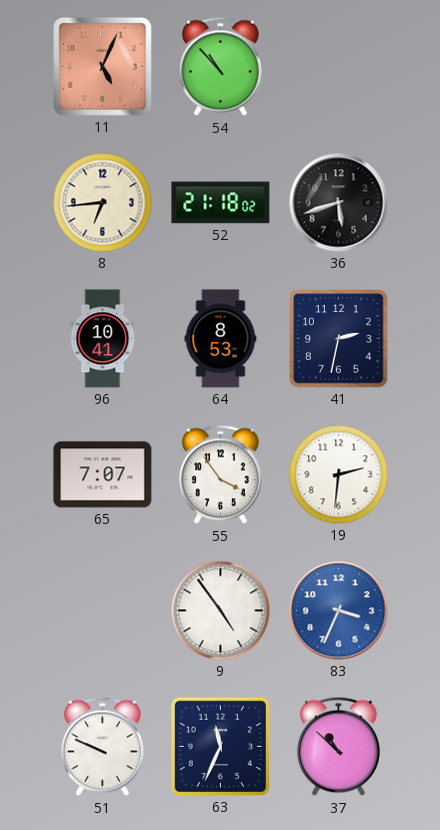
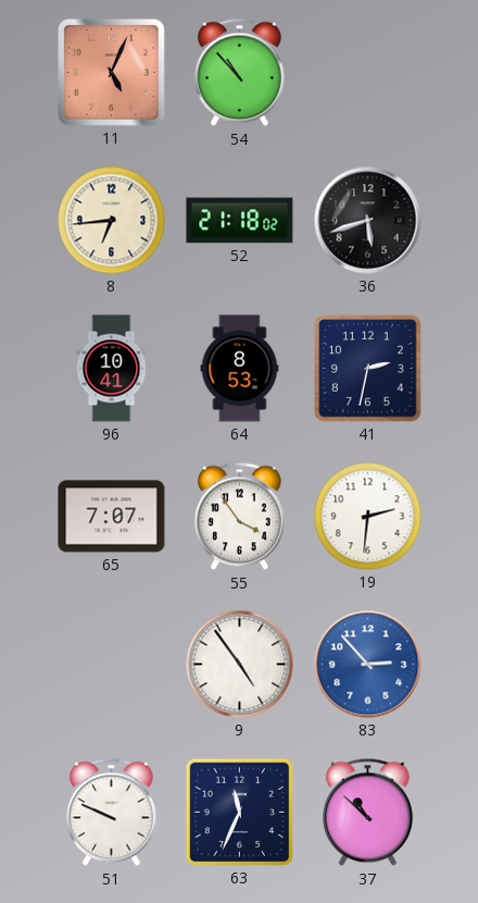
83: 3:34 -> 2:53
